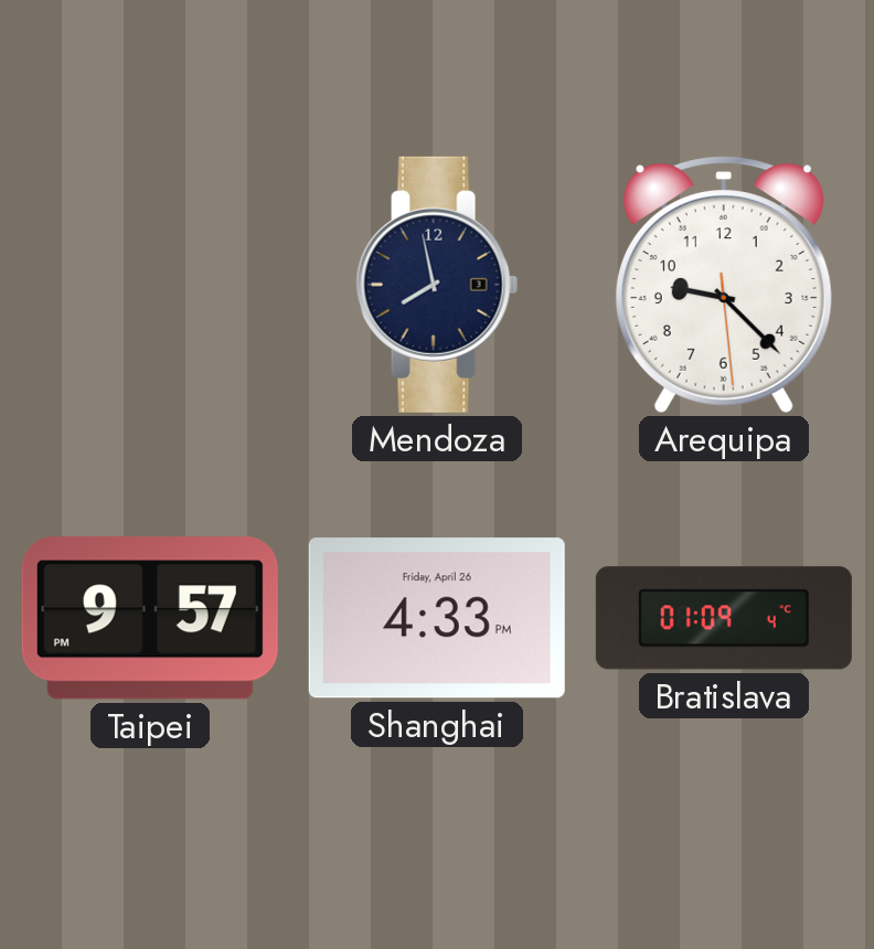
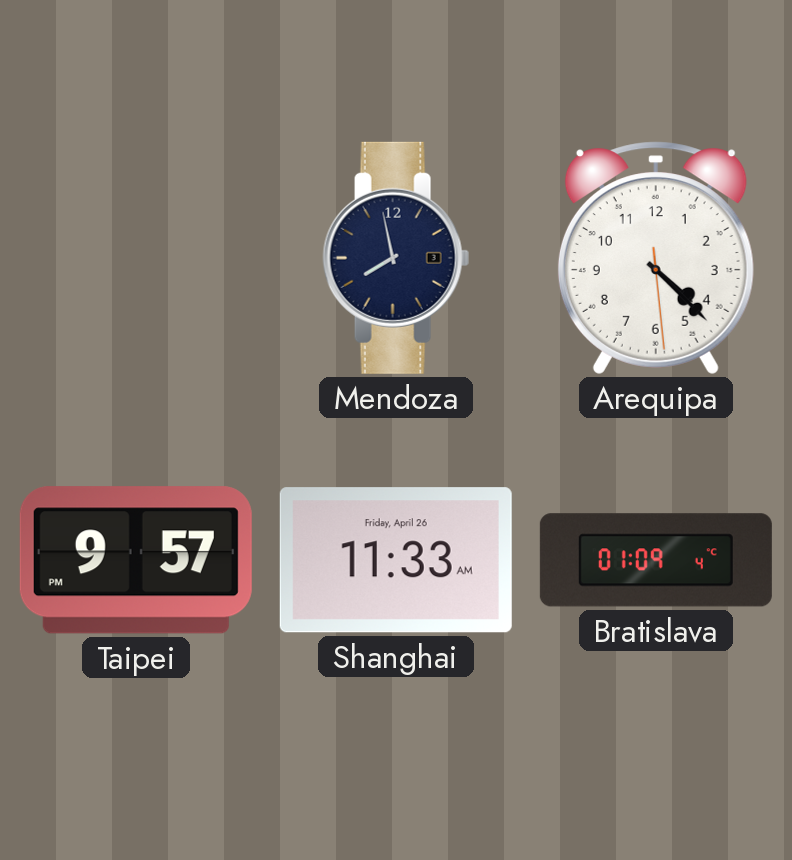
Arequipa: 9:22 -> 4:22
Shanghai: 4:33 -> 11:33
